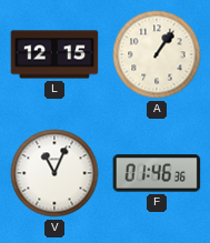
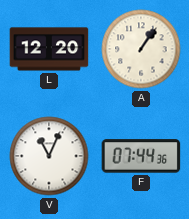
L: 12:15 -> 12:20
F: 01:46 -> 07:44
